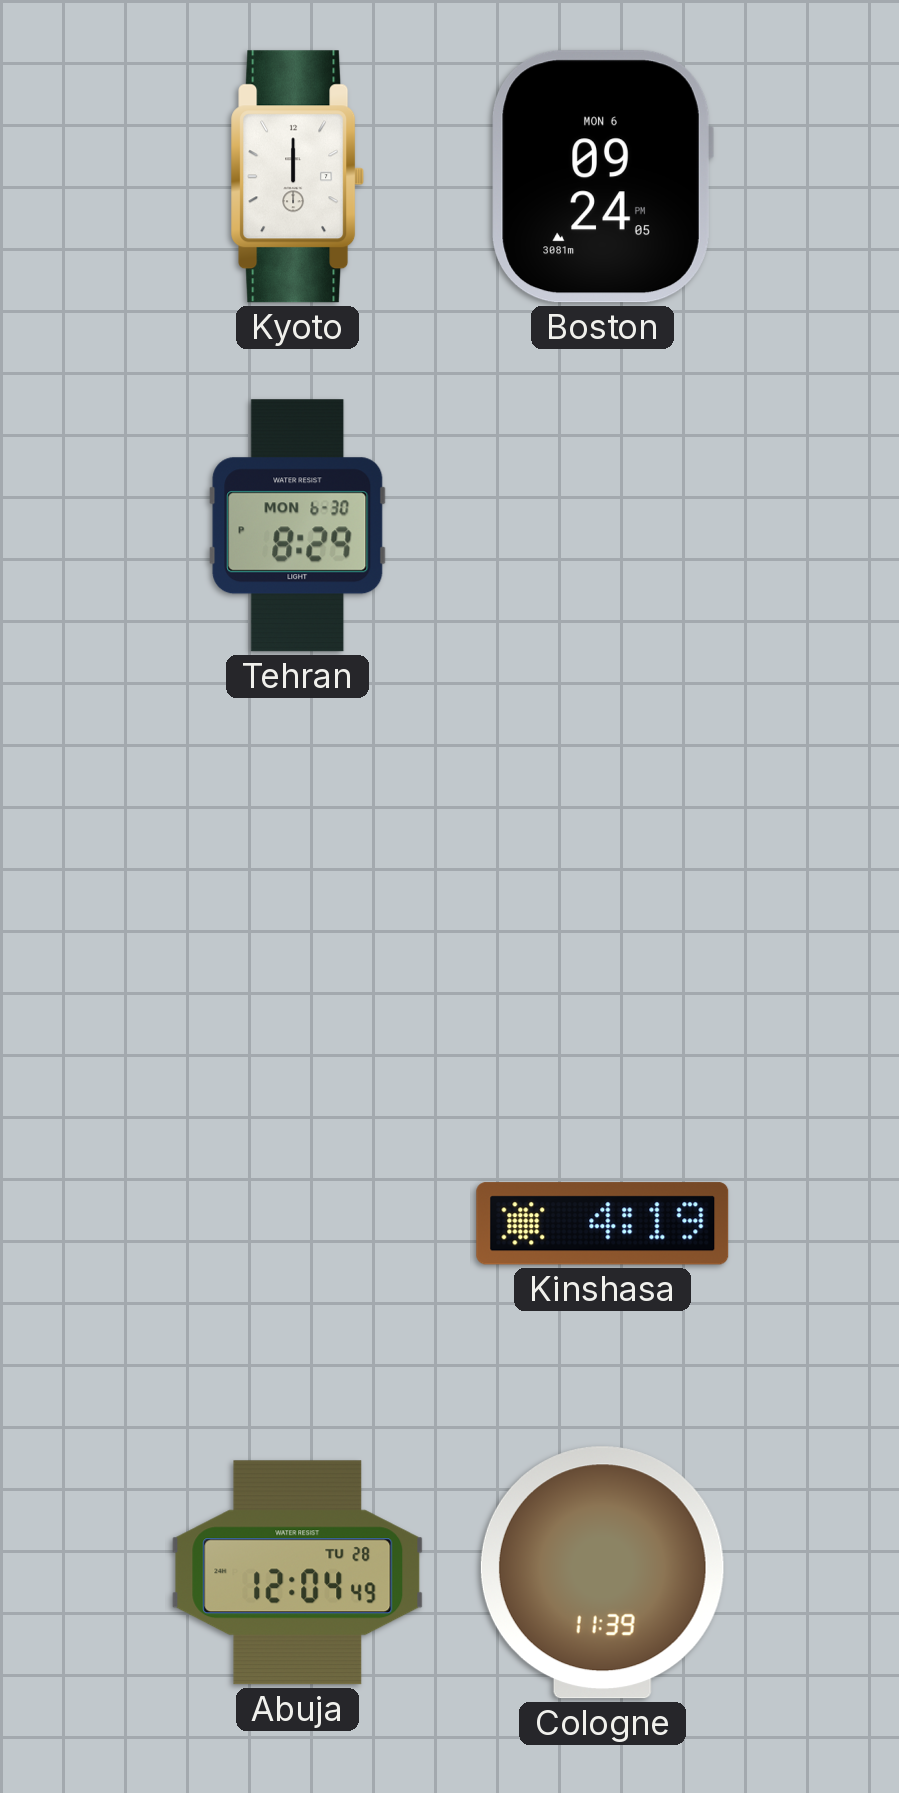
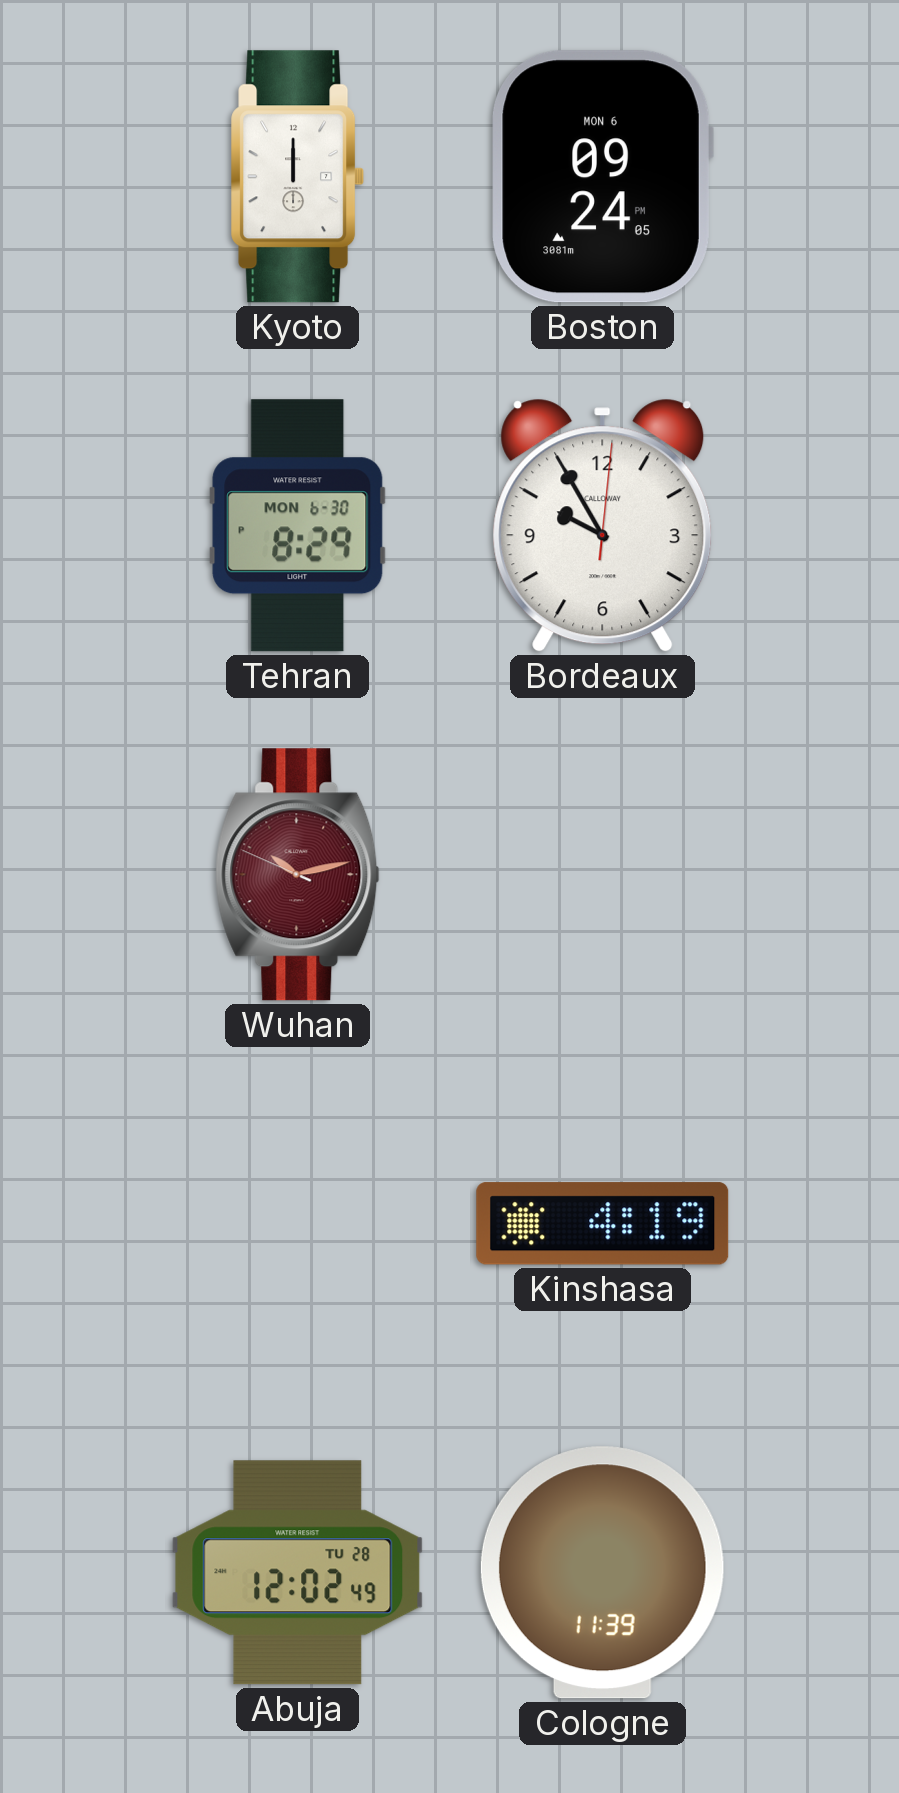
Bordeaux: none -> 9:55
Wuhan: none -> 10:12
Abuja: 12:04 -> 12:02
